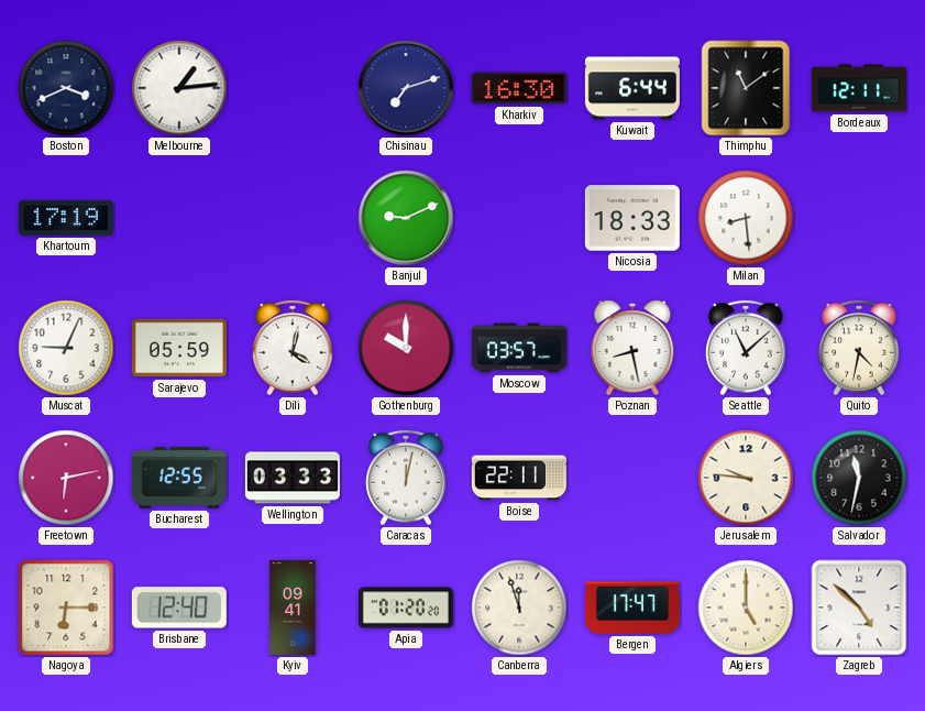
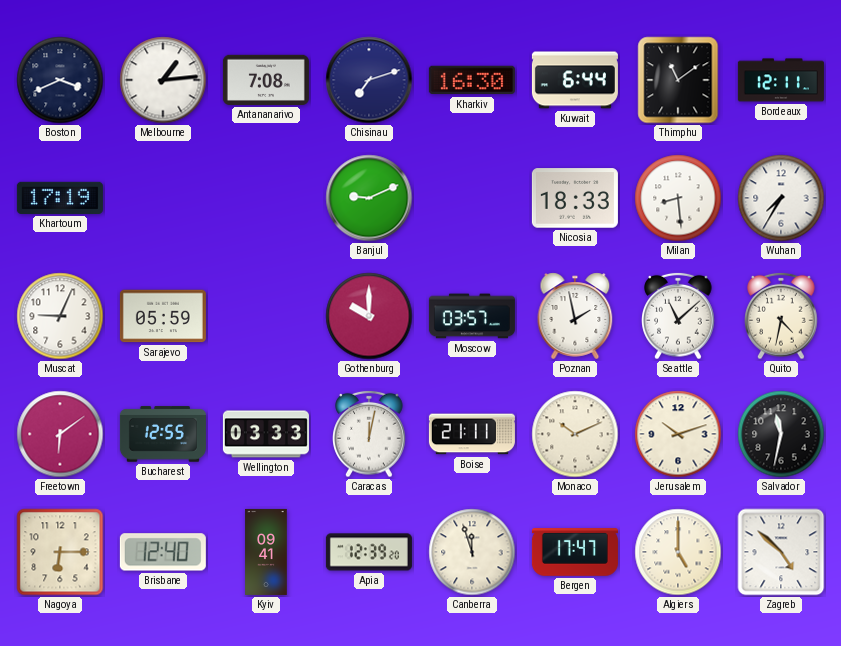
Antananarivo: none -> 7:08
Wuhan: none -> 7:35
Dili: 4:02 -> none
Poznan: 8:28 -> 1:58
Freetown: 6:13 -> 6:09
Boise: 22:11 -> 21:11
Monaco: none -> 10:11
Jerusalem: 9:46 -> 10:12
Apia: 01:20 -> 12:39
